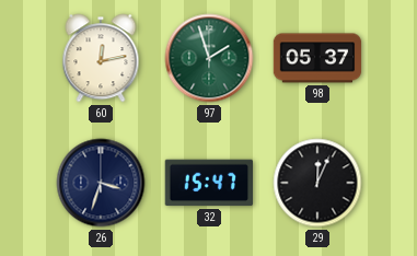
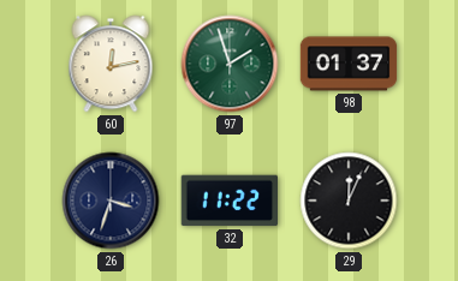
98: 05:37 -> 01:37
32: 15:47 -> 11:22
